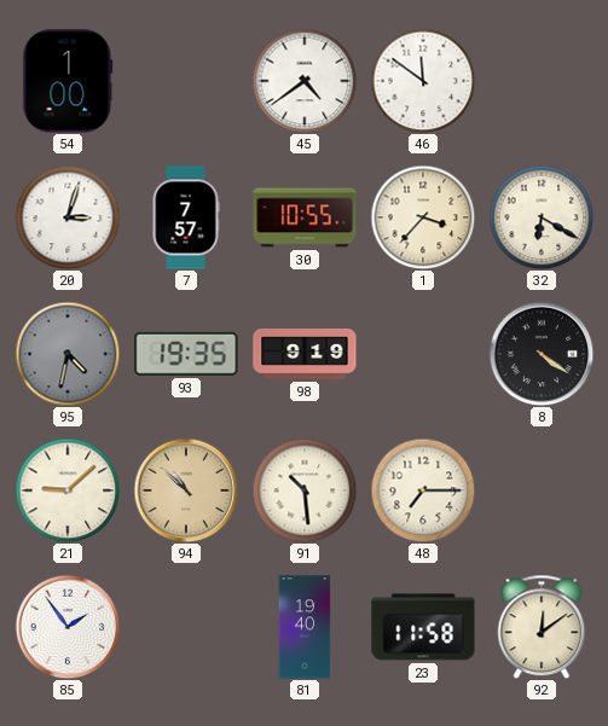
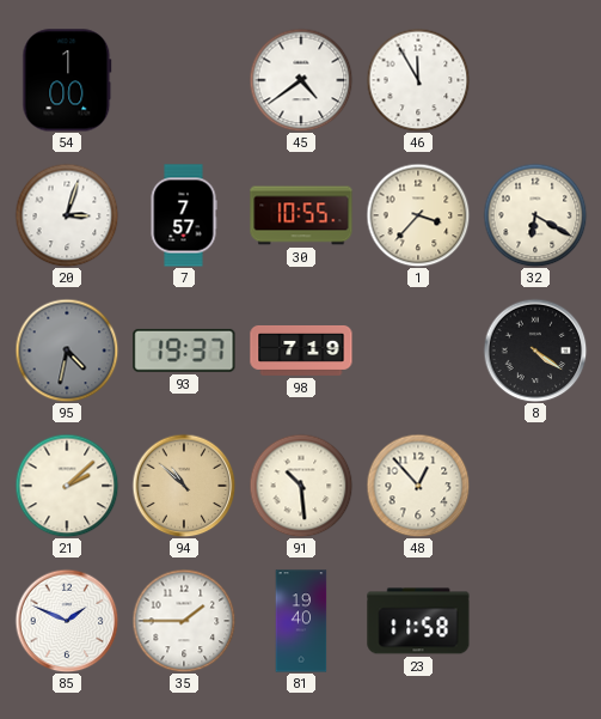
46: 11:51 -> 11:55
93: 19:35 -> 19:37
98: 9:19 -> 7:19
21: 9:08 -> 2:08
48: 7:15 -> 12:53
85: 1:54 -> 1:49
35: none -> 1:45
92: 12:09 -> none
